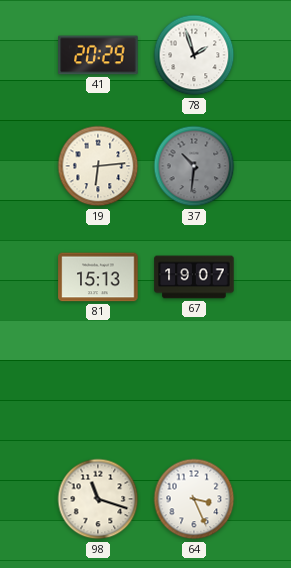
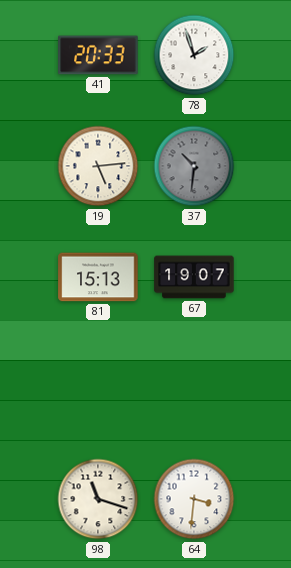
41: 20:29 -> 20:33
19: 6:14 -> 5:14
64: 3:26 -> 3:31
